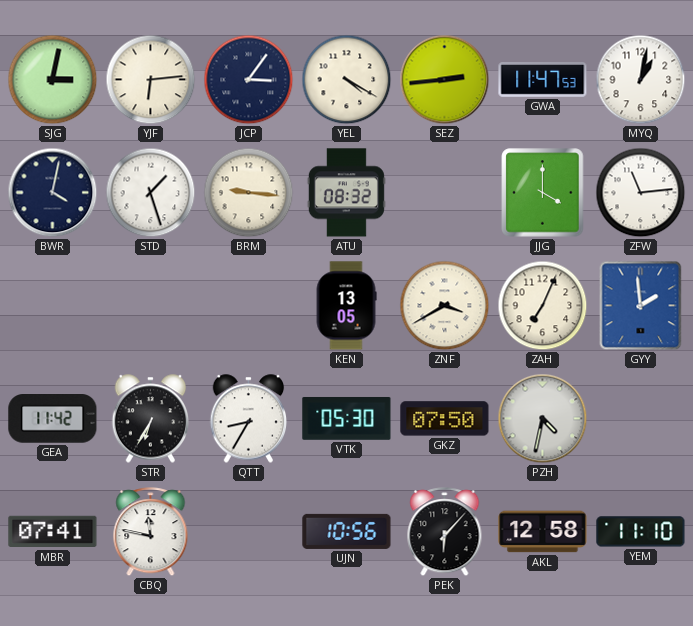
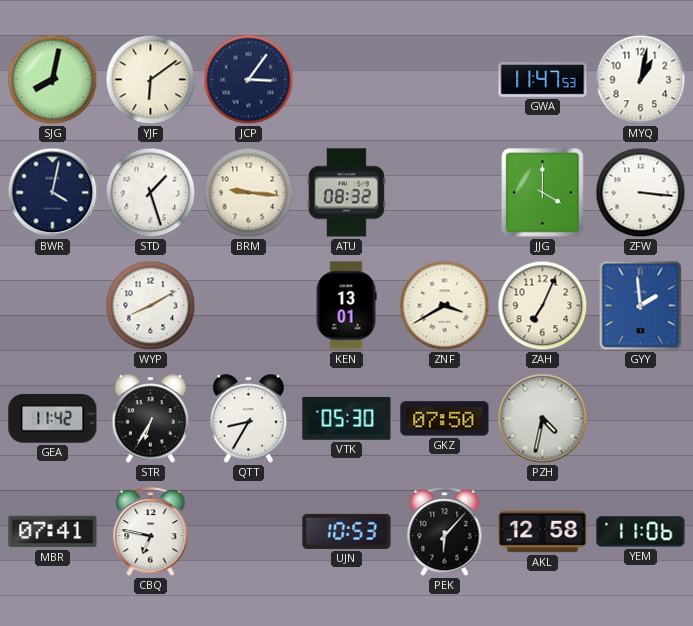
SJG: 3:02 -> 8:02
YJF: 6:14 -> 6:09
YEL: 4:20 -> none
SEZ: 2:44 -> none
ZFW: 11:14 -> 3:16
WYP: none -> 8:10
KEN: 13:05 -> 13:01
CBQ: 11:47 -> 6:47
UJN: 10:56 -> 10:53
YEM: 11:10 -> 11:06
